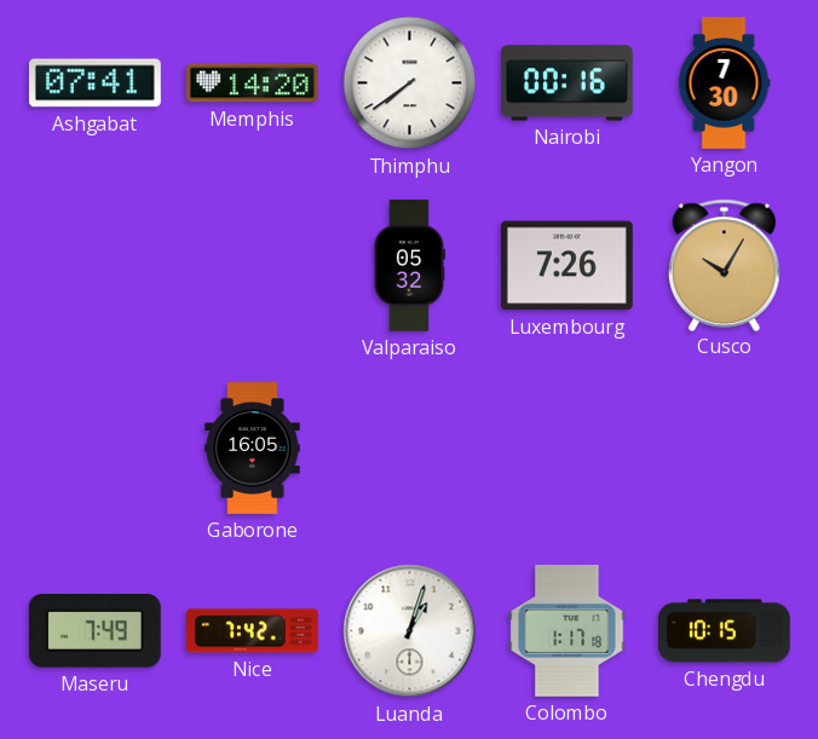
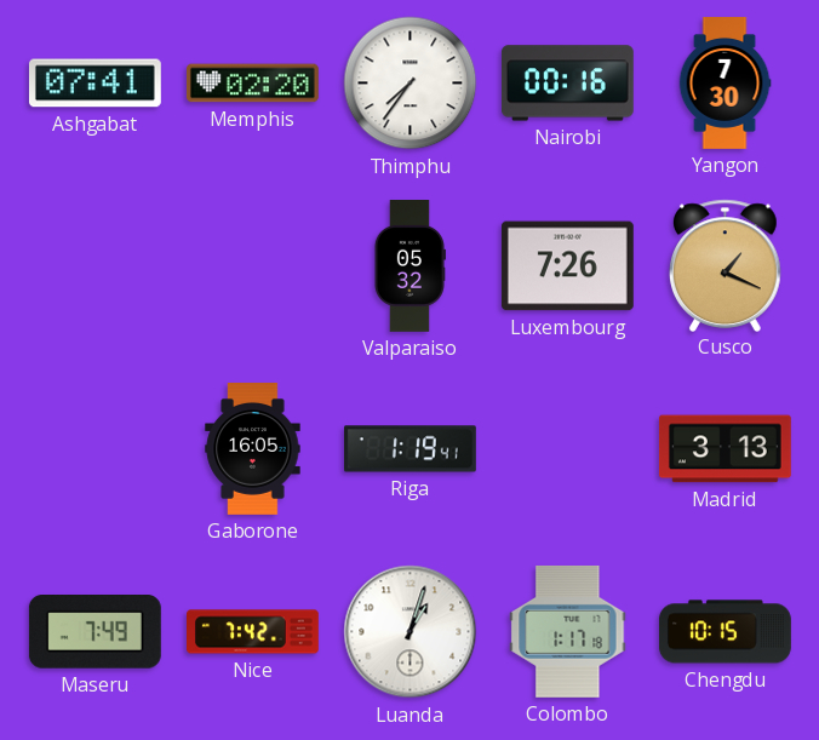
Memphis: 14:20 -> 02:20
Thimphu: 7:39 -> 7:36
Cusco: 10:05 -> 1:19
Riga: none -> 1:19
Madrid: none -> 3:13
